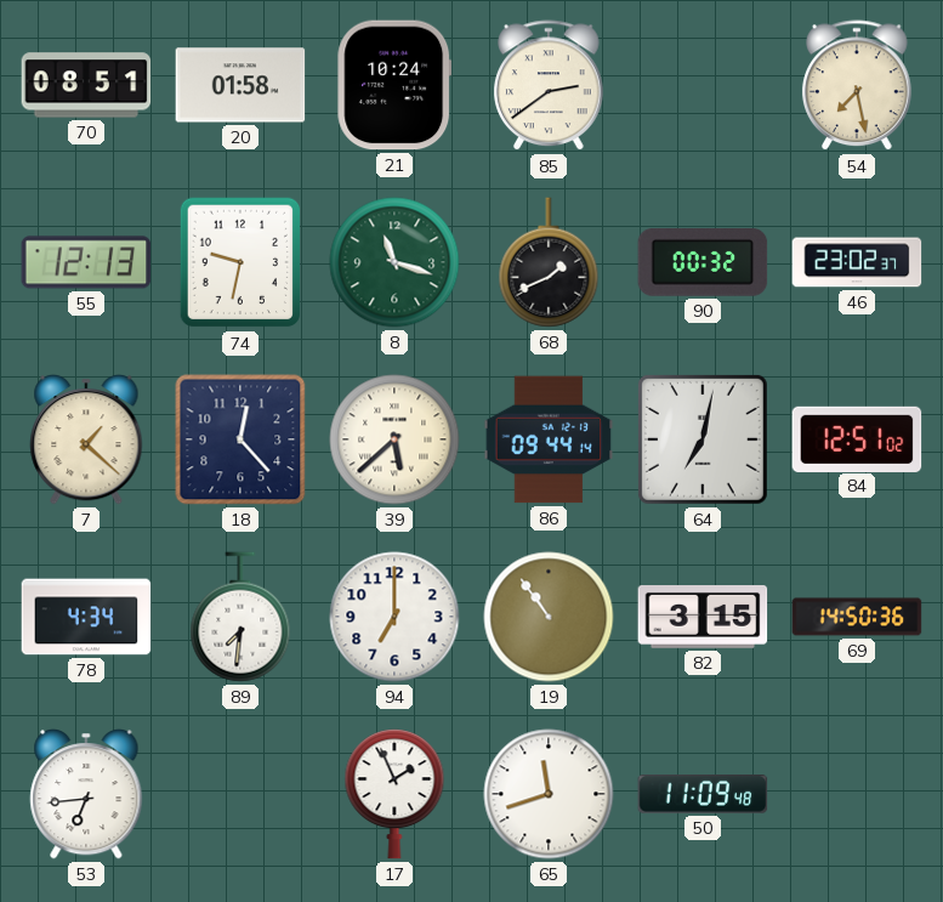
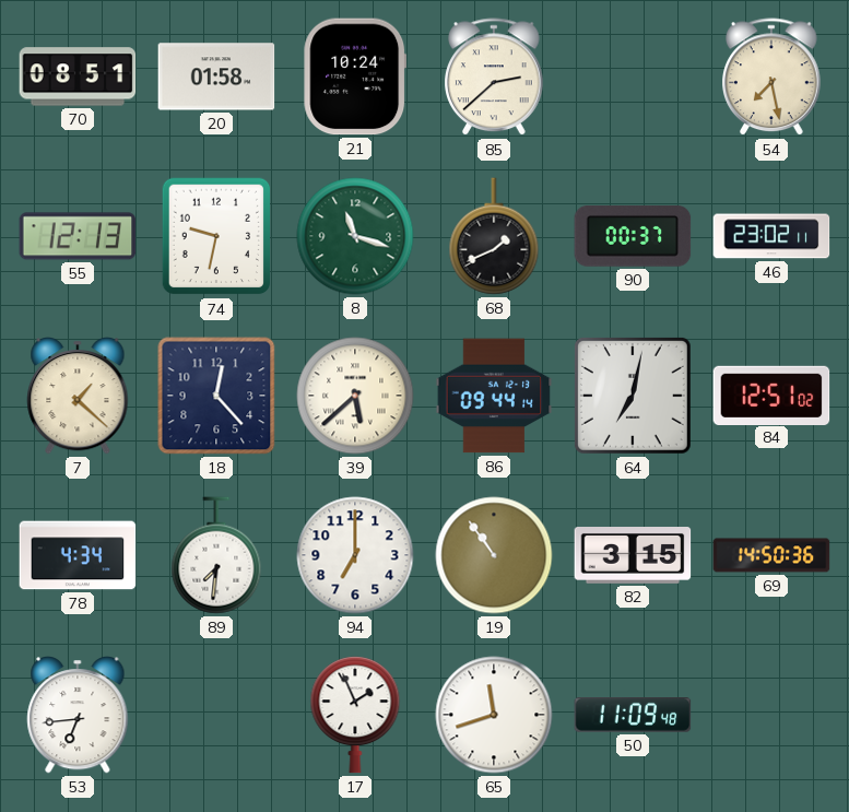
85: 2:39 -> 2:38
90: 00:32 -> 00:37
46: 23:02:37 -> 23:02:11
